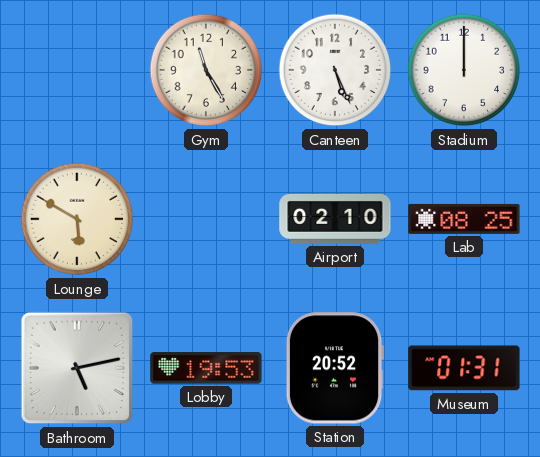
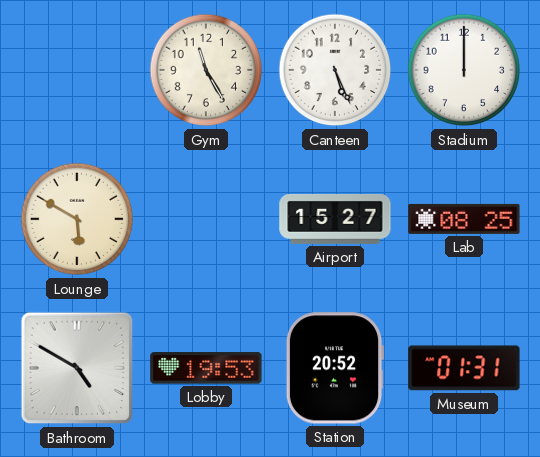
Airport: 02:10 -> 15:27
Bathroom: 5:13 -> 4:50
